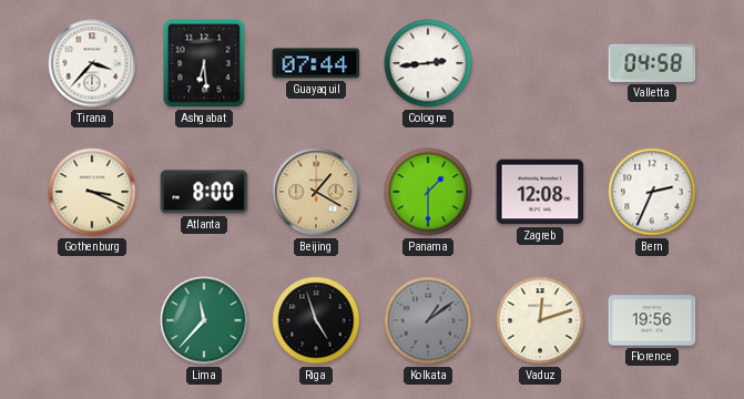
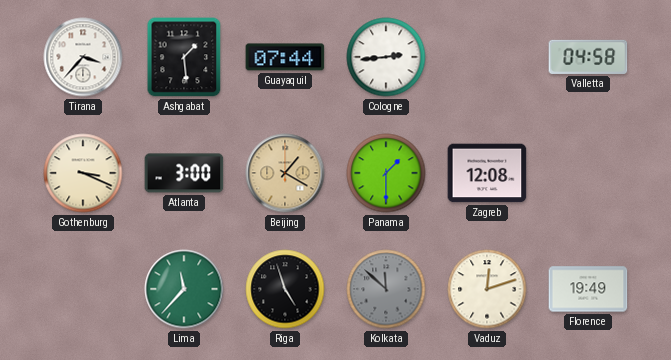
Ashgabat: 6:29 -> 1:29
Atlanta: 8:00 -> 3:00
Bern: 2:34 -> none
Kolkata: 1:09 -> 11:52
Florence: 19:56 -> 19:49
